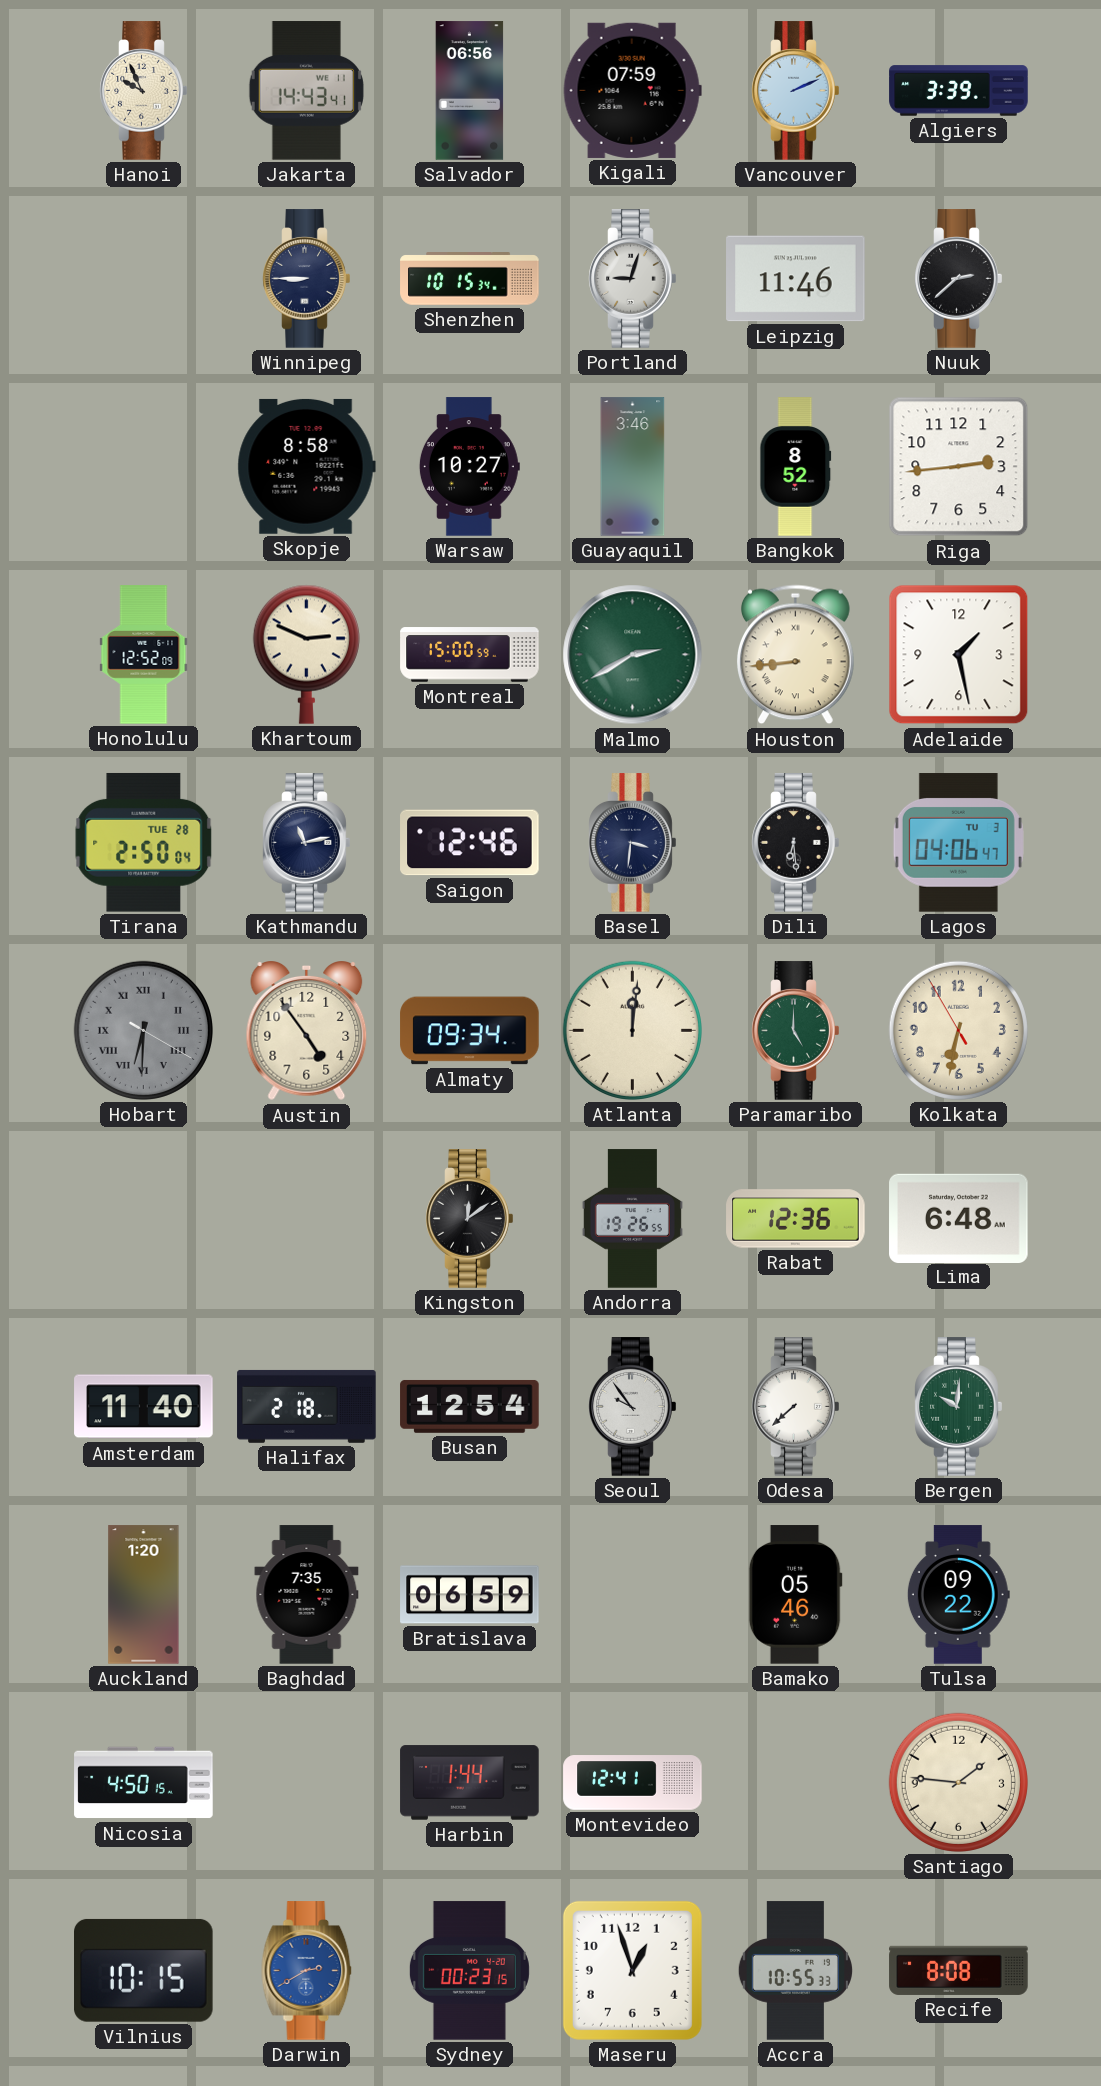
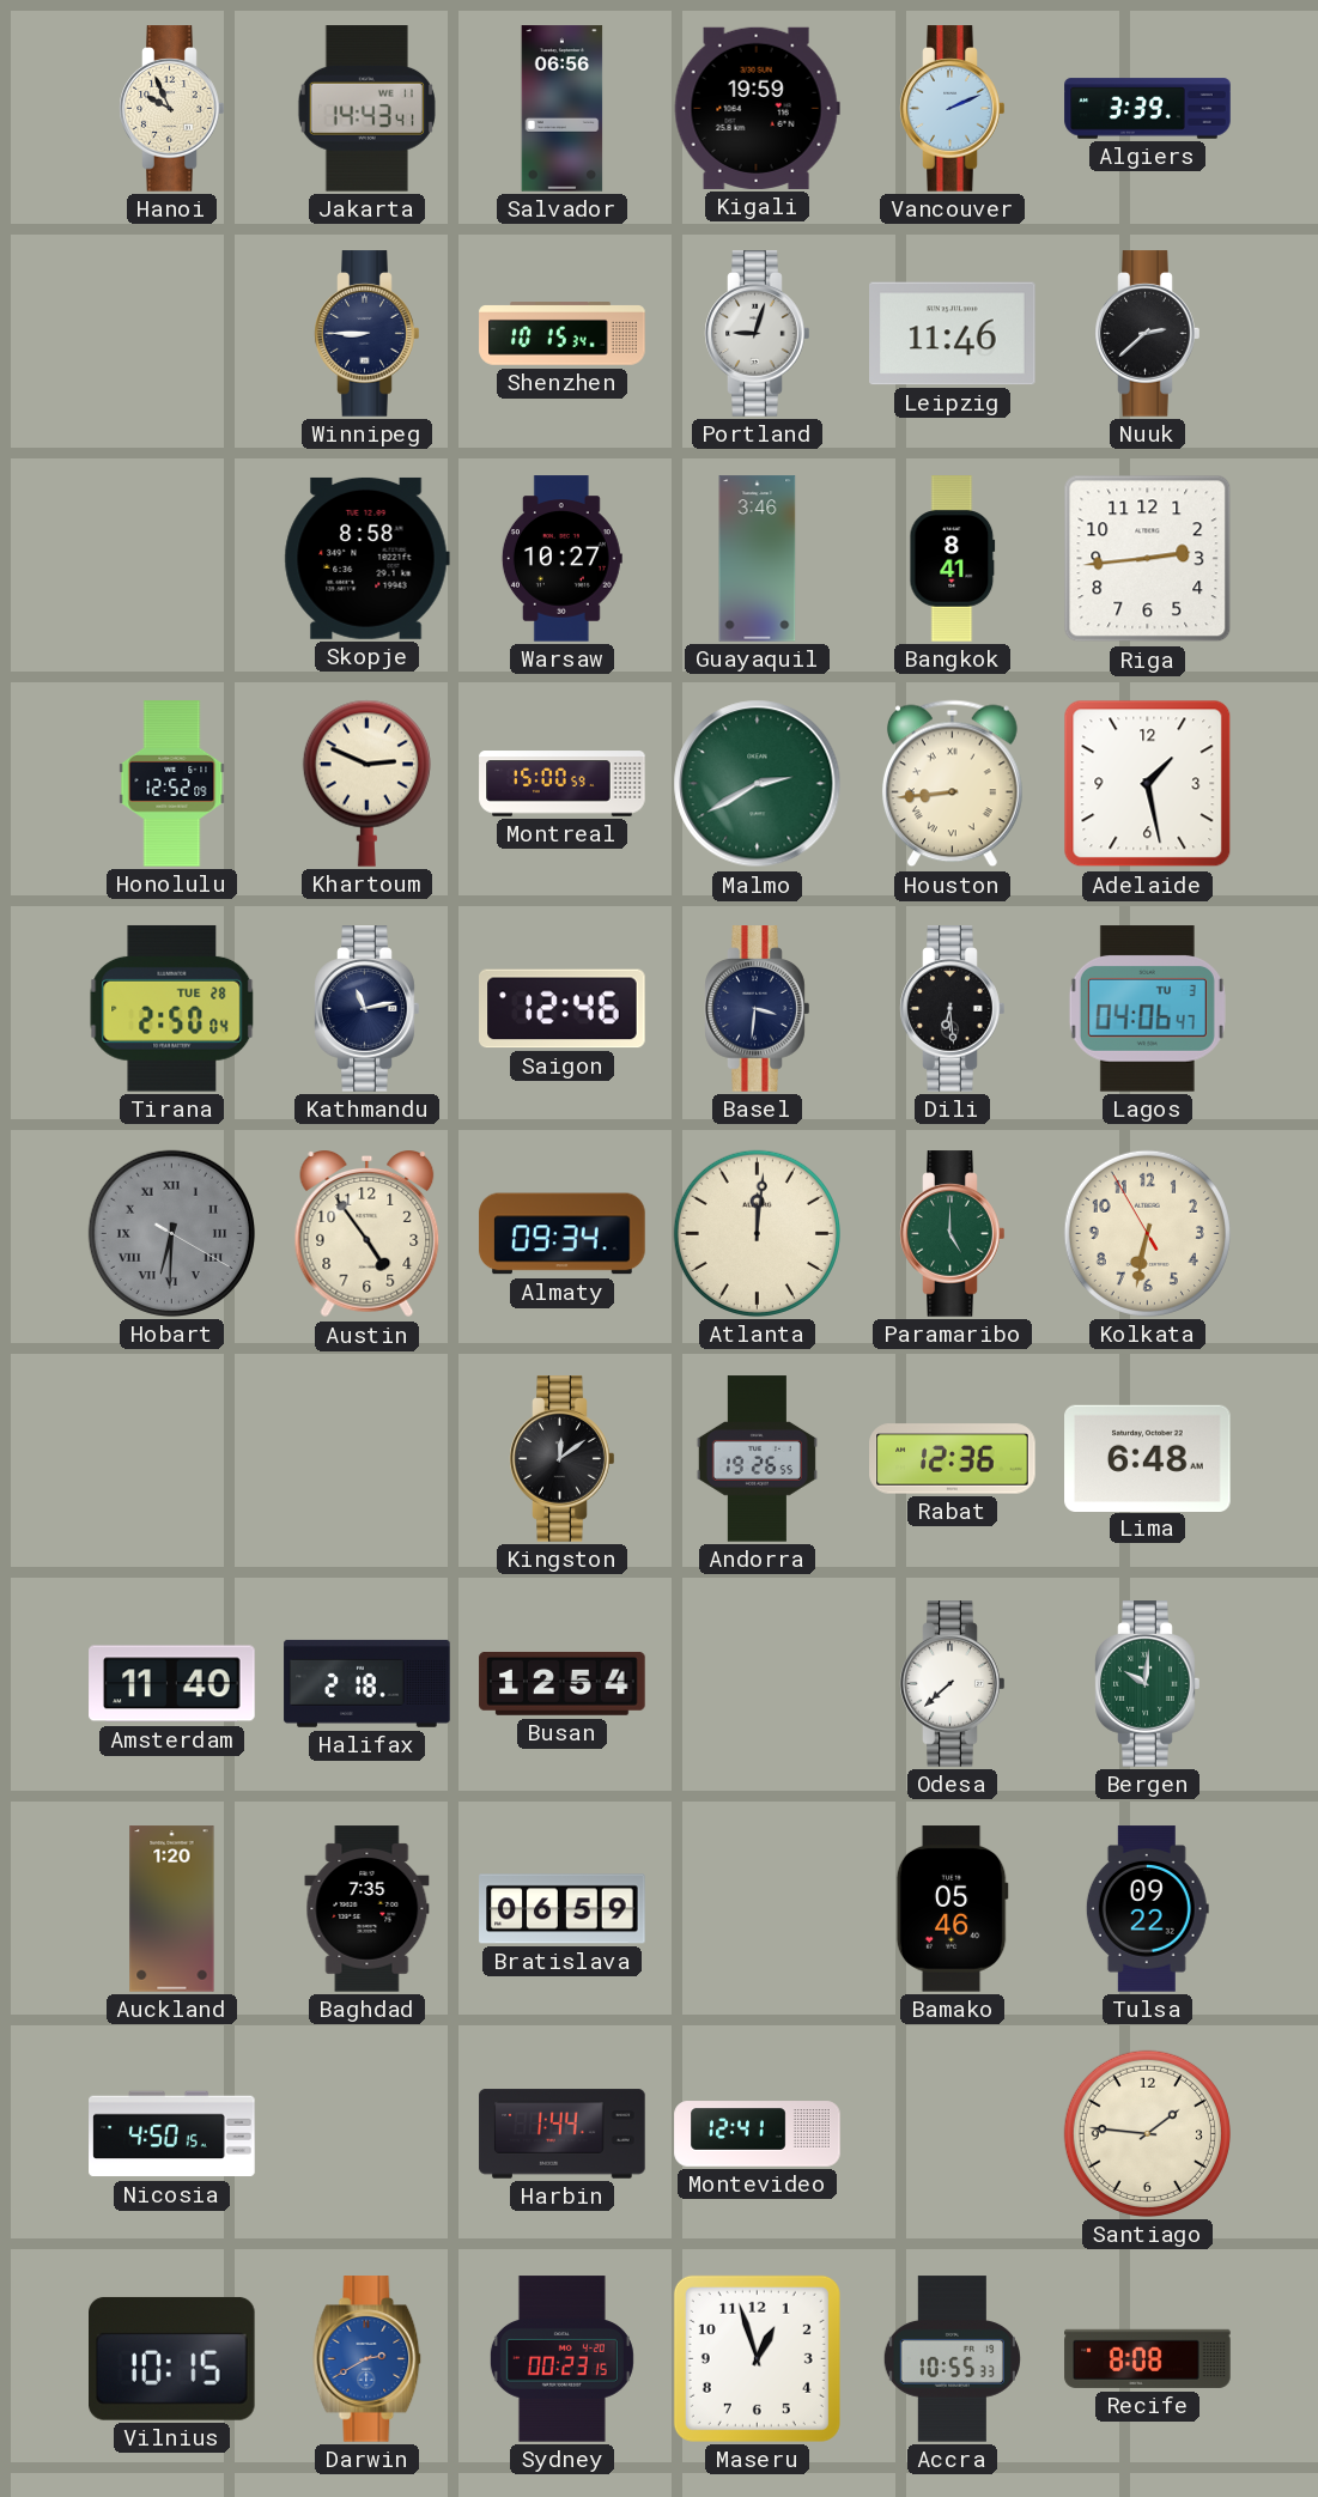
Kigali: 07:59 -> 19:59
Bangkok: 8:52 -> 8:41
Seoul: 9:54 -> none
